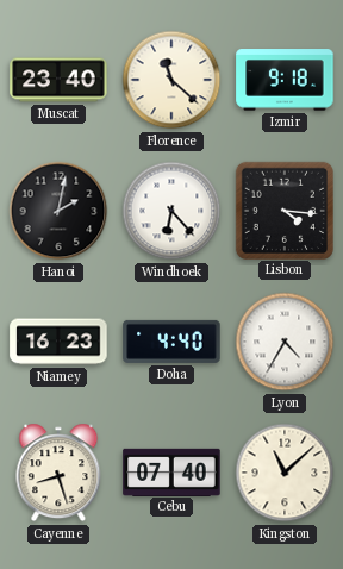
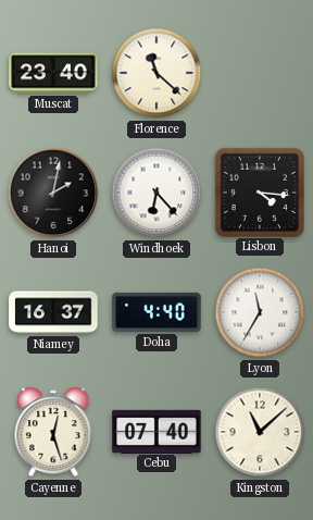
Izmir: 9:18 -> none
Niamey: 16:23 -> 16:37
Lyon: 4:35 -> 11:35
Cayenne: 8:27 -> 12:27
